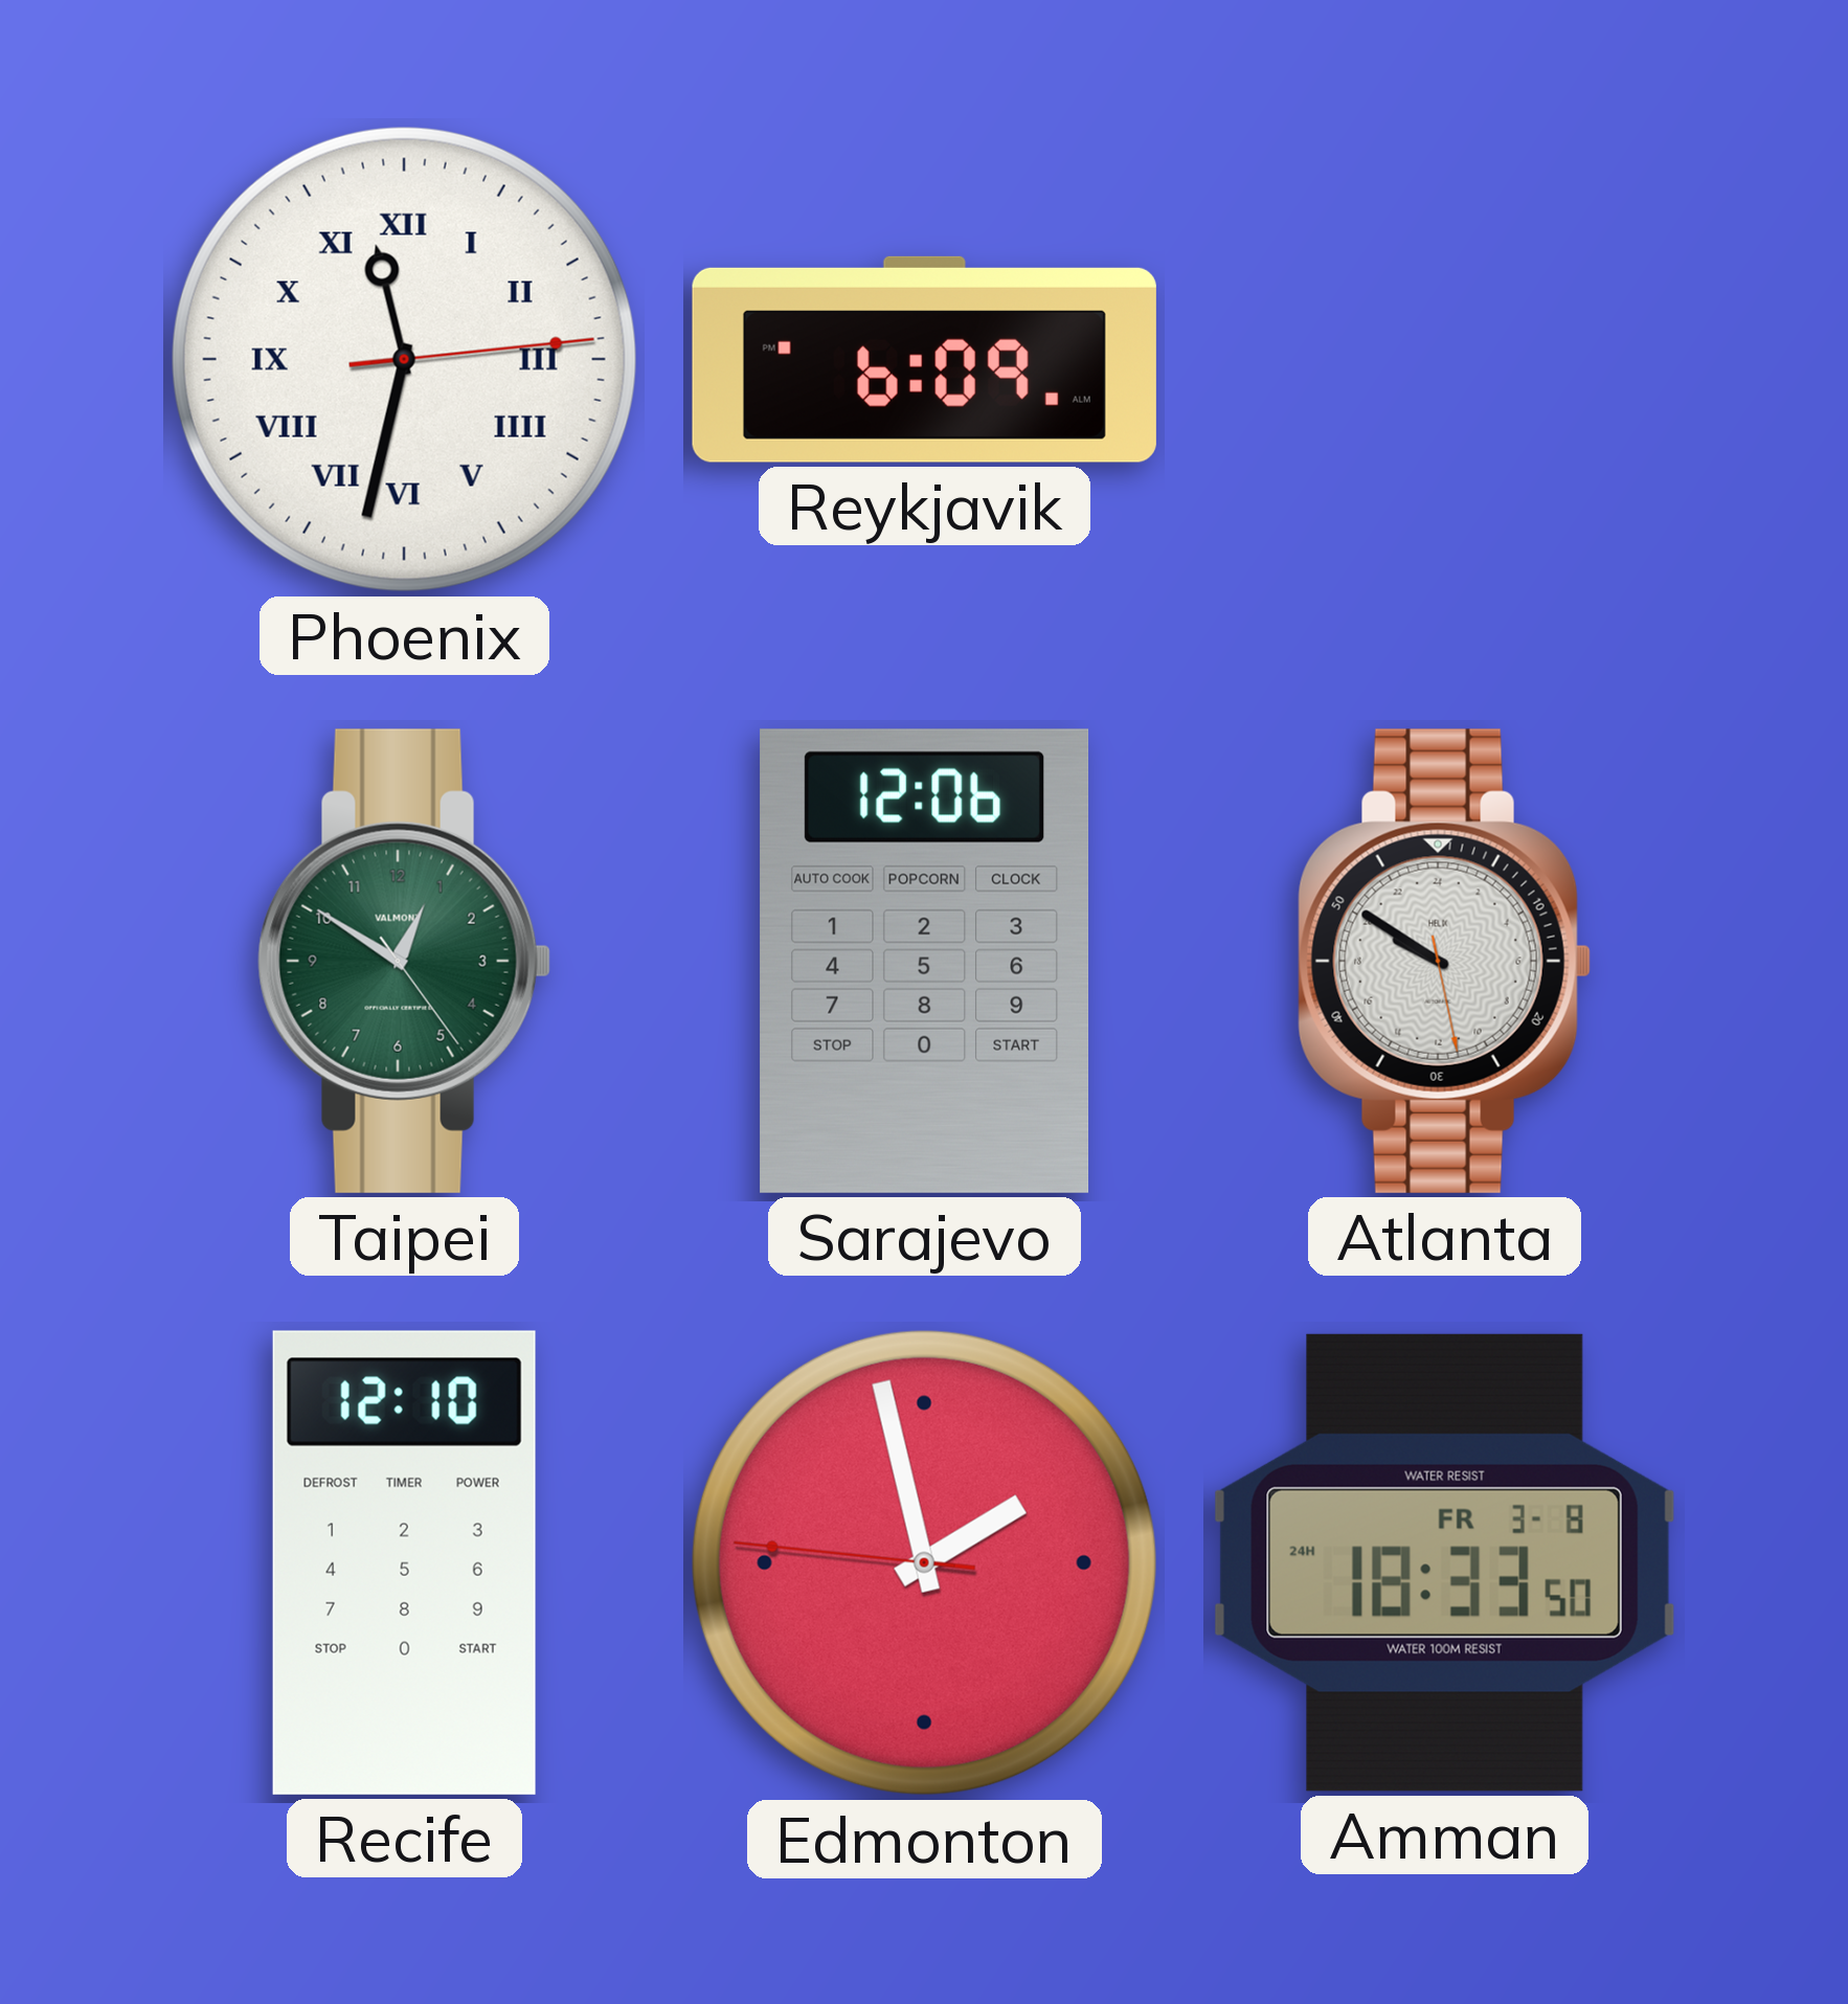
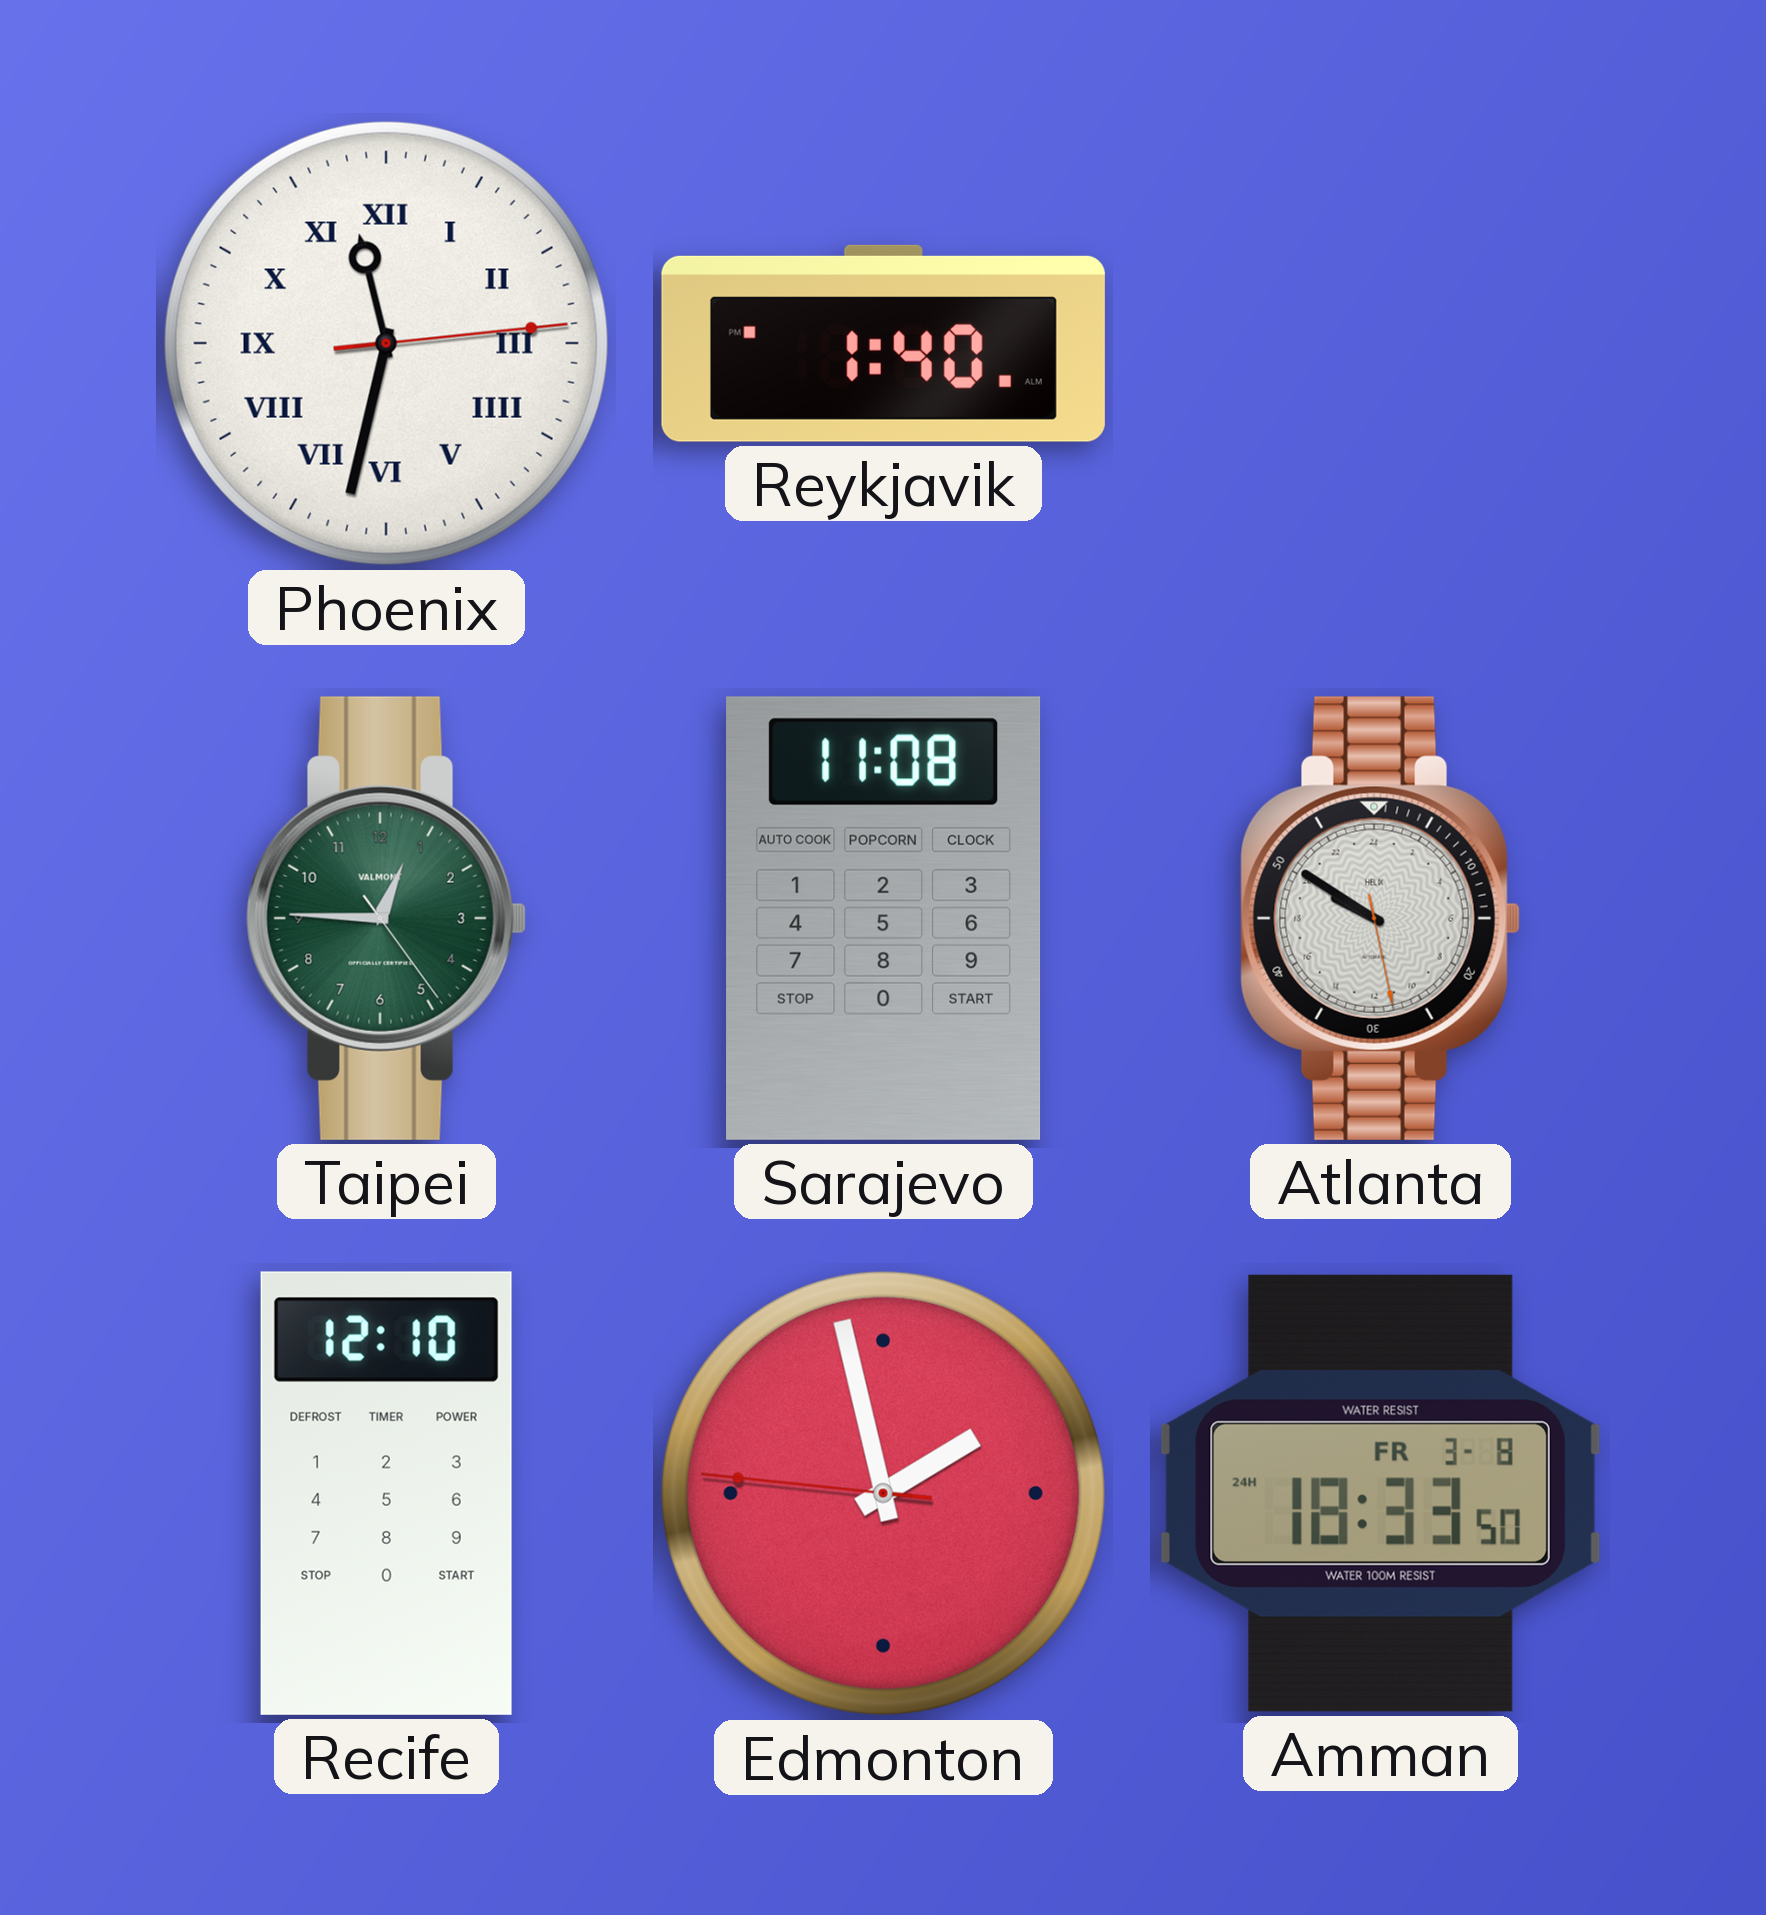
Reykjavik: 6:09 -> 1:40
Taipei: 12:50 -> 12:45
Sarajevo: 12:06 -> 11:08
